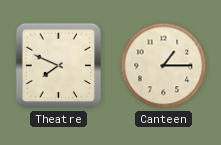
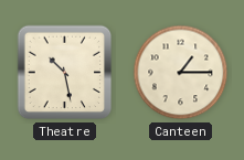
Theatre: 7:49 -> 10:28
